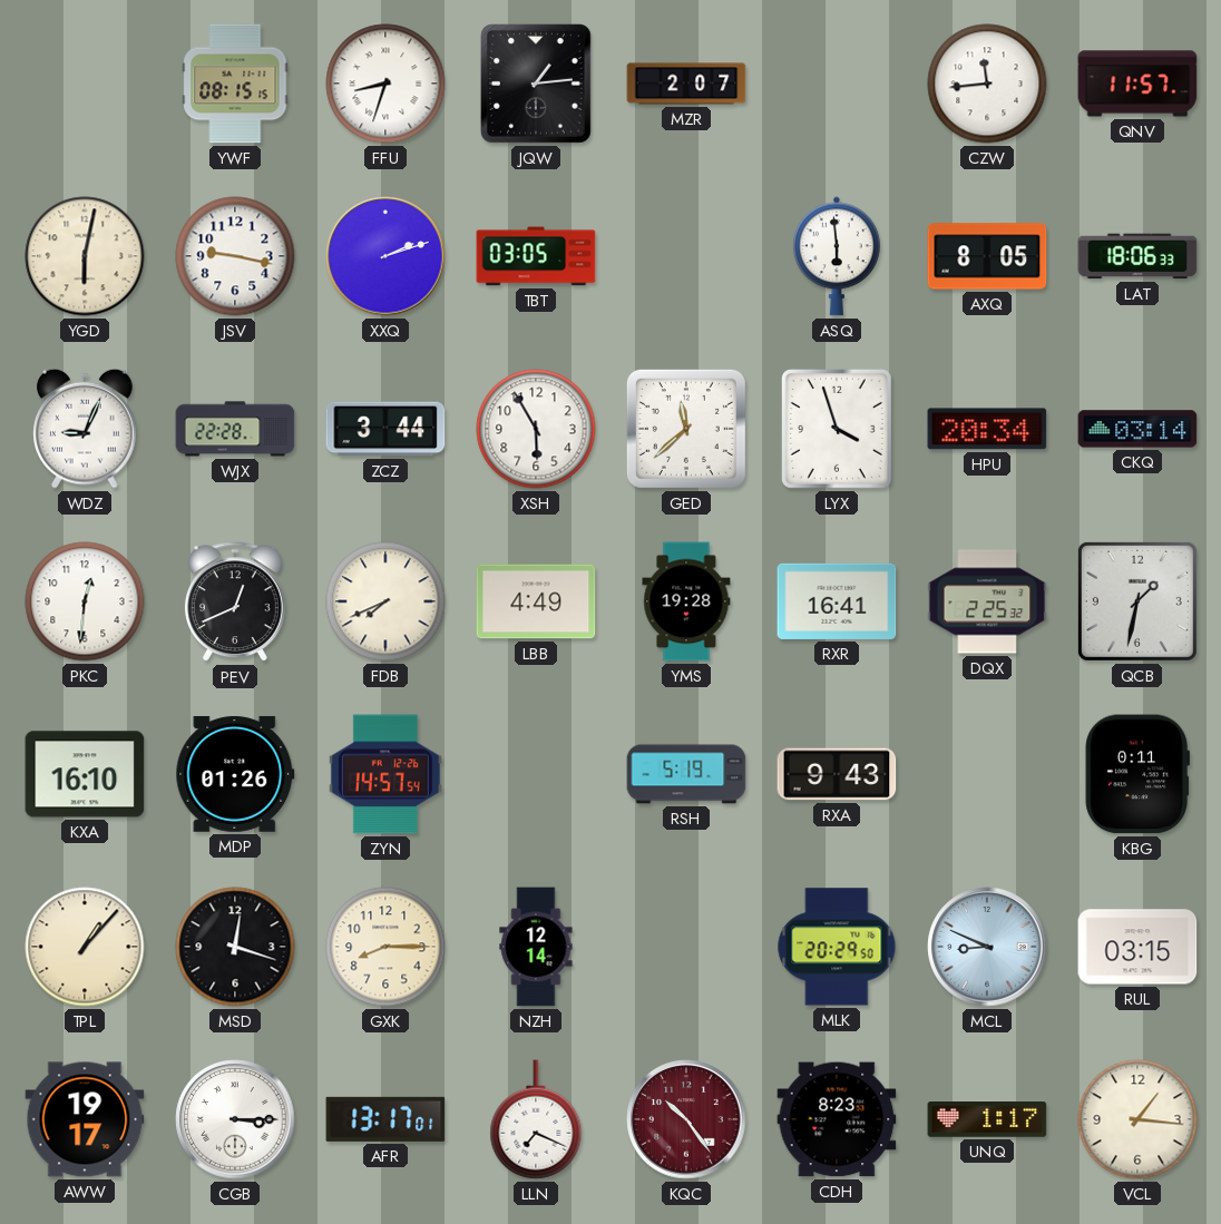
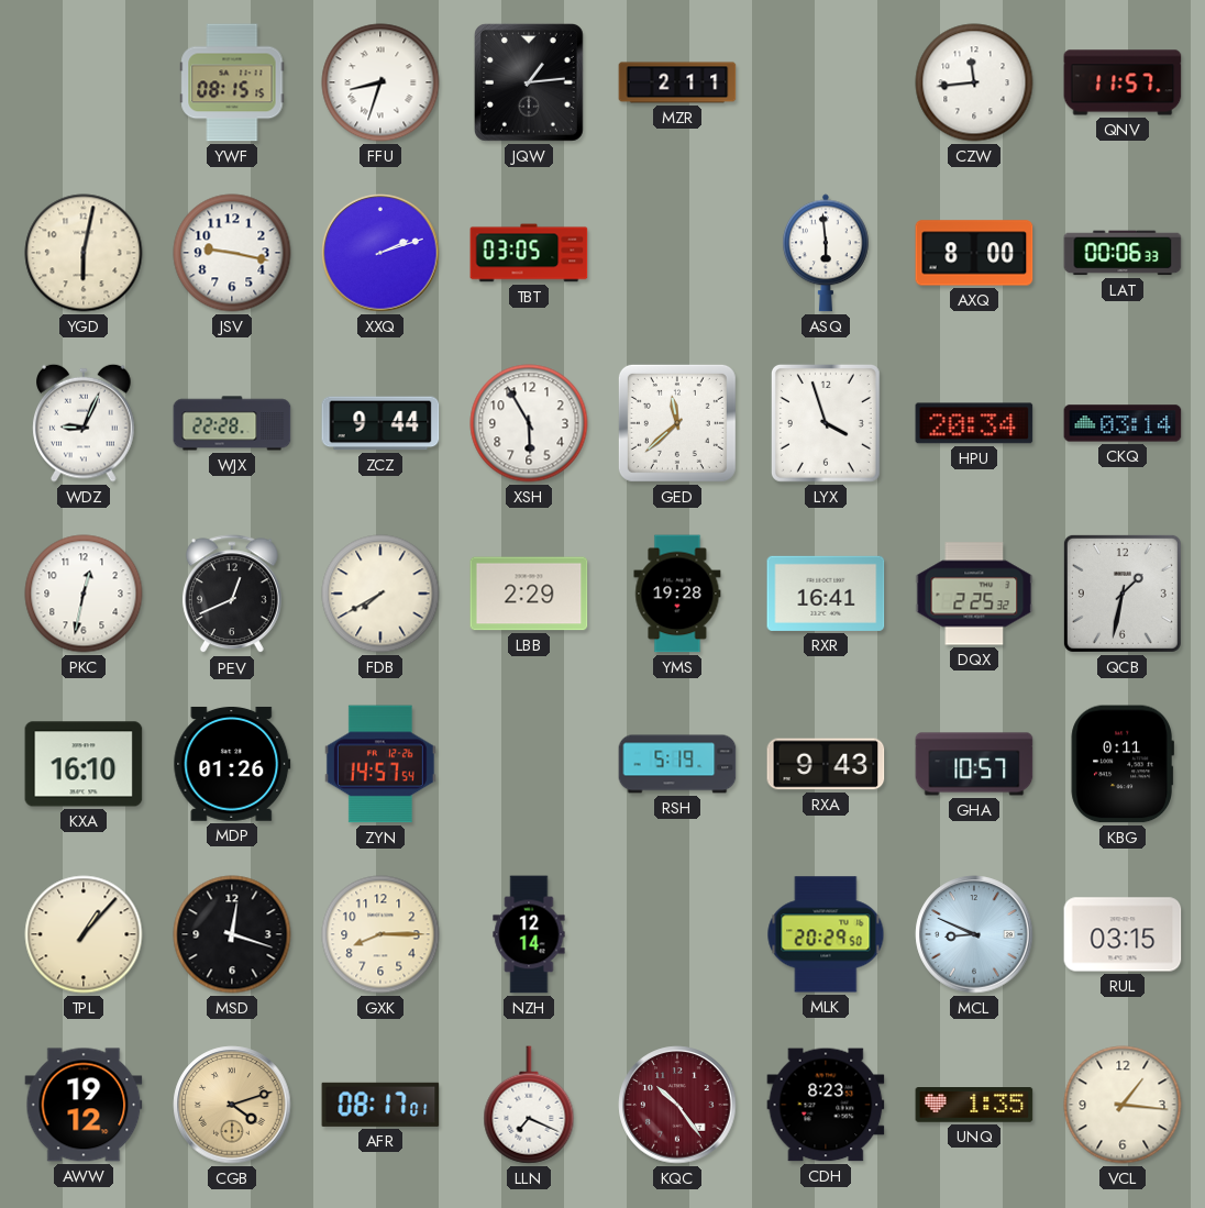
MZR: 2:07 -> 2:11
AXQ: 8:05 -> 8:00
LAT: 18:06 -> 00:06
ZCZ: 3:44 -> 9:44
PKC: 12:31 -> 12:32
FDB: 7:41 -> 7:40
LBB: 4:49 -> 2:29
GHA: none -> 10:57
AWW: 19:17 -> 19:12
CGB: 3:15 -> 4:12
CGB dial: white -> champagne
AFR: 13:17 -> 08:17
UNQ: 1:17 -> 1:35
